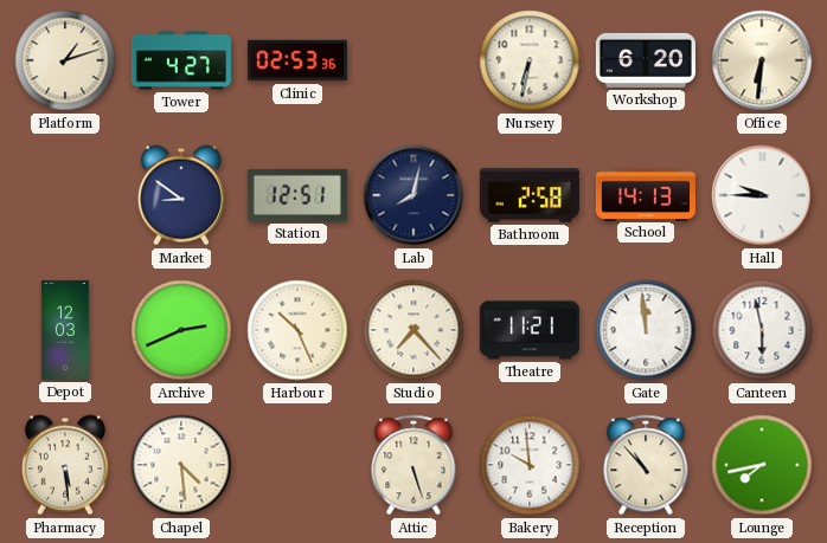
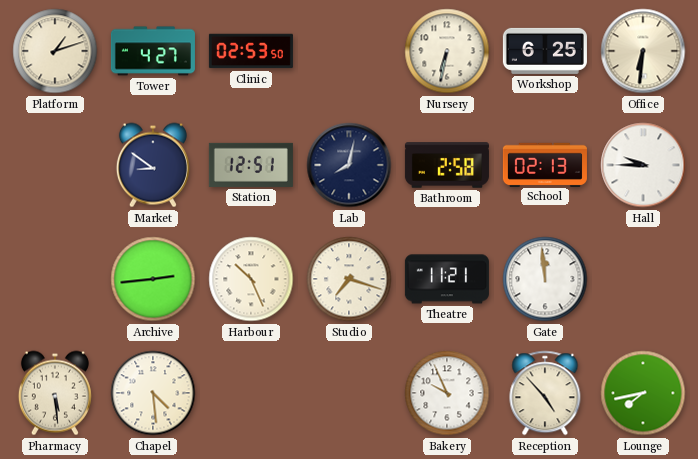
Clinic: 02:53:36 -> 02:53:50
Workshop: 6:20 -> 6:25
School: 14:13 -> 02:13
Depot: 12:03 -> none
Archive: 2:41 -> 2:44
Studio: 7:23 -> 7:18
Canteen: 5:58 -> none
Attic: 5:27 -> none
Bakery: 9:59 -> 9:56
Reception: 10:53 -> 4:53
